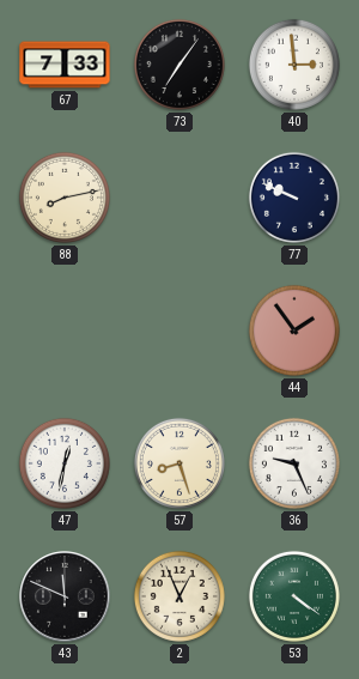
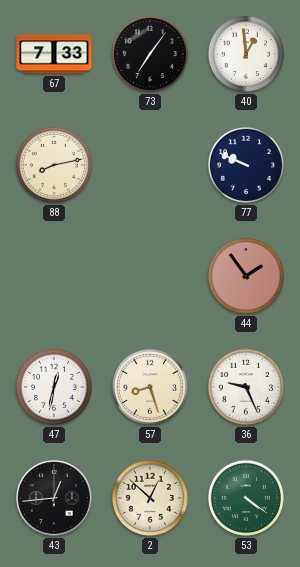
40: 2:59 -> 12:59
43: 11:49 -> 12:44
2: 12:56 -> 12:52
